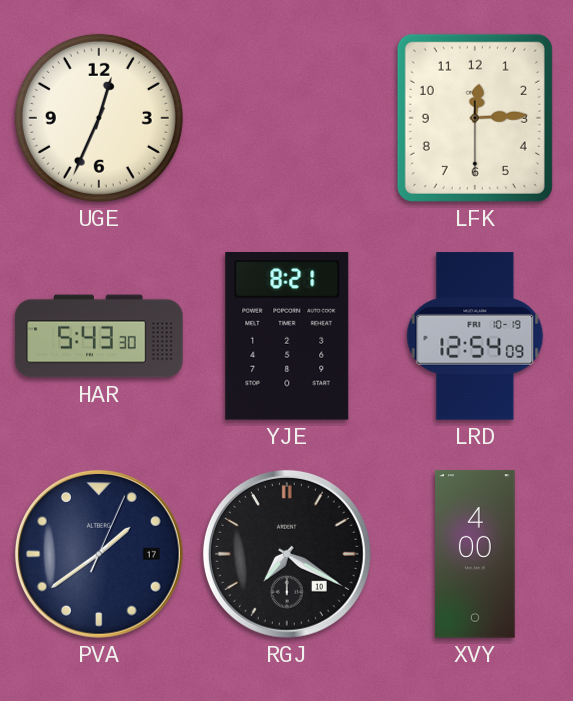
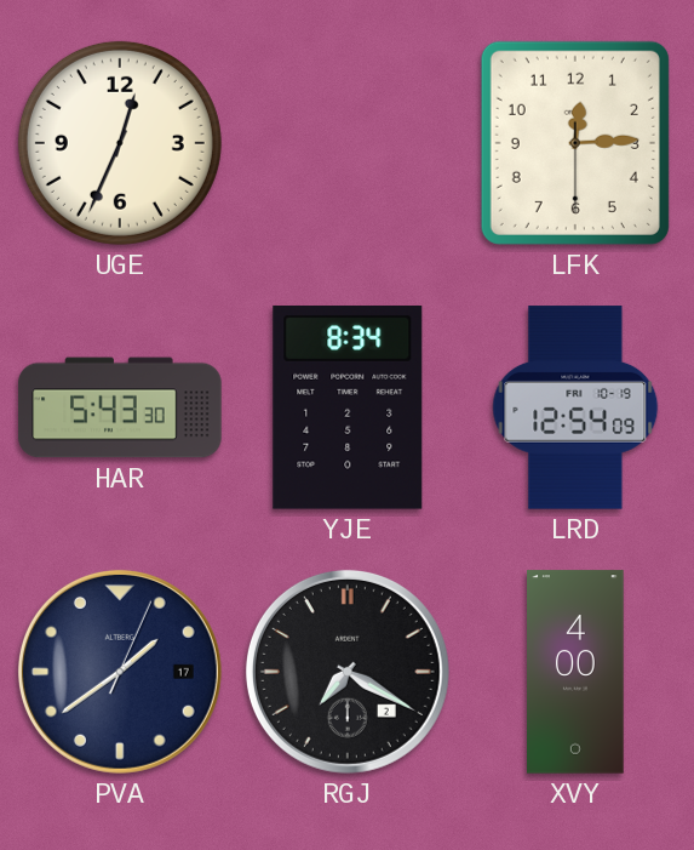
YJE: 8:21 -> 8:34
RGJ date: 10 -> 2
